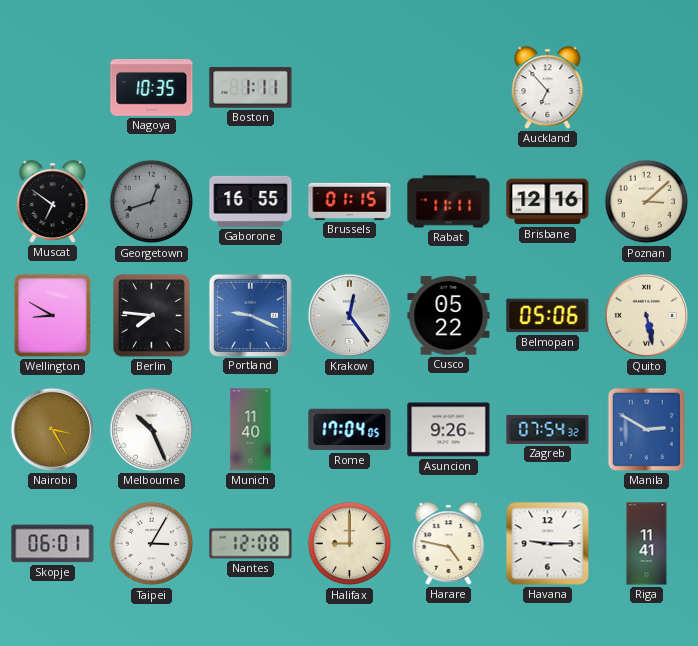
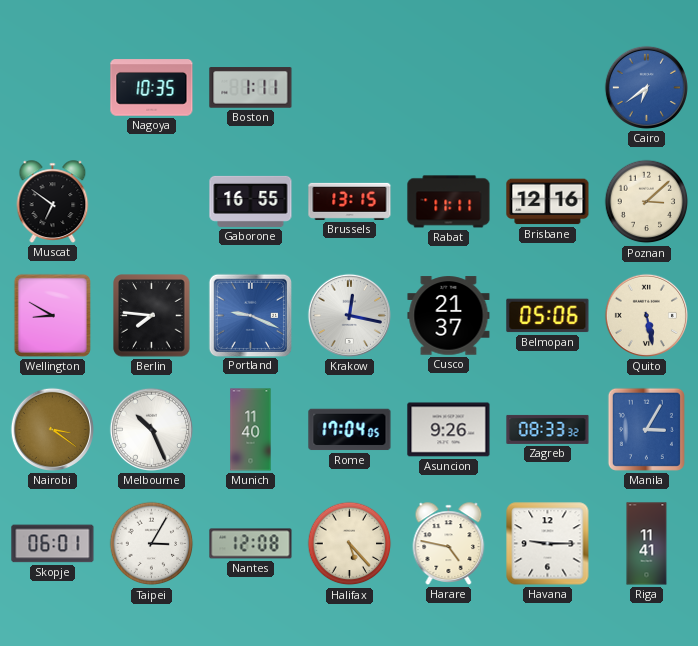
Auckland: 6:53 -> none
Cairo: none -> 6:39
Georgetown: 12:42 -> none
Brussels: 01:15 -> 13:15
Krakow: 12:24 -> 12:17
Cusco: 05:22 -> 21:37
Nairobi: 3:25 -> 3:21
Zagreb: 07:54 -> 08:33
Manila: 2:50 -> 3:05
Halifax: 9:00 -> 5:23
